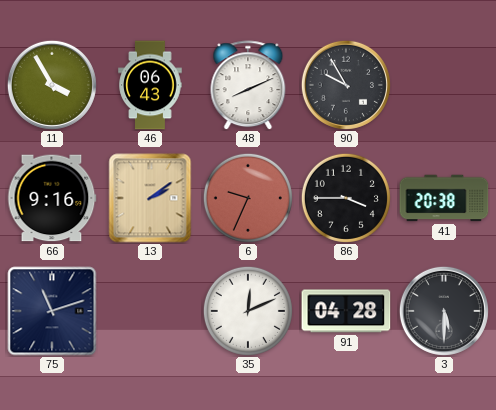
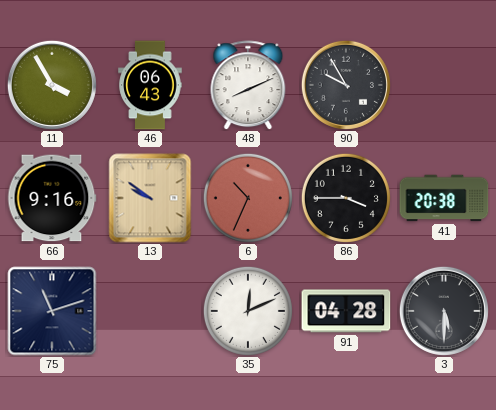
13: 2:09 -> 9:51
6: 9:34 -> 10:34
